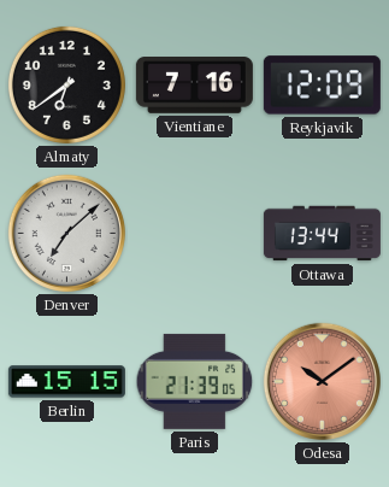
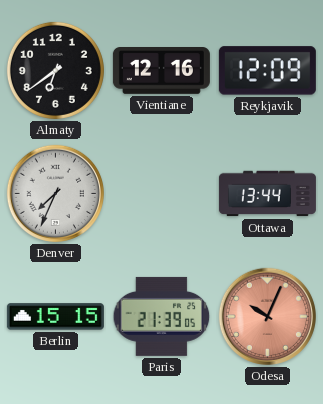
Vientiane: 7:16 -> 12:16
Denver: 7:08 -> 7:34
Odesa: 10:09 -> 10:04
